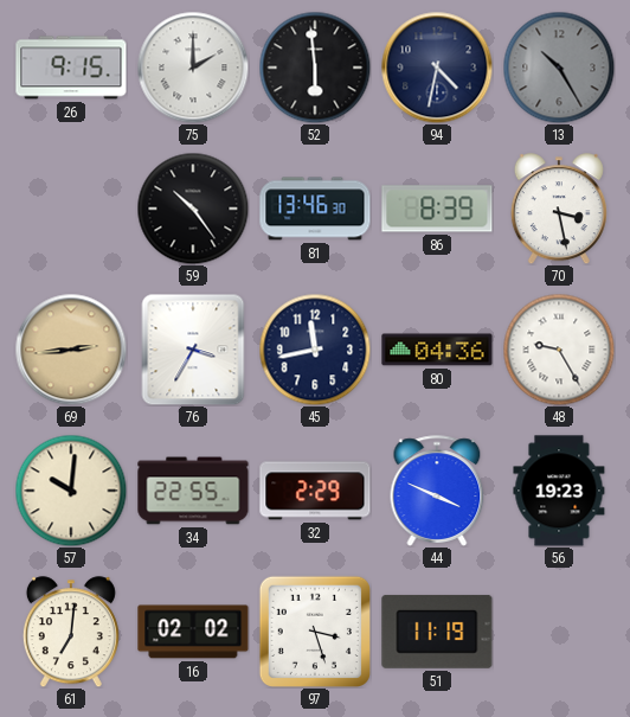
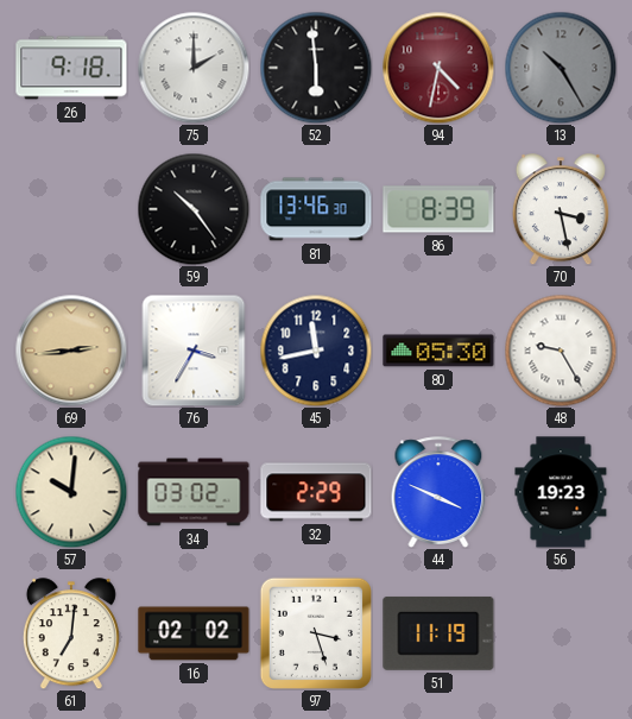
26: 9:15 -> 9:18
94 dial: navy -> burgundy
80: 04:36 -> 05:30
34: 22:55 -> 03:02
